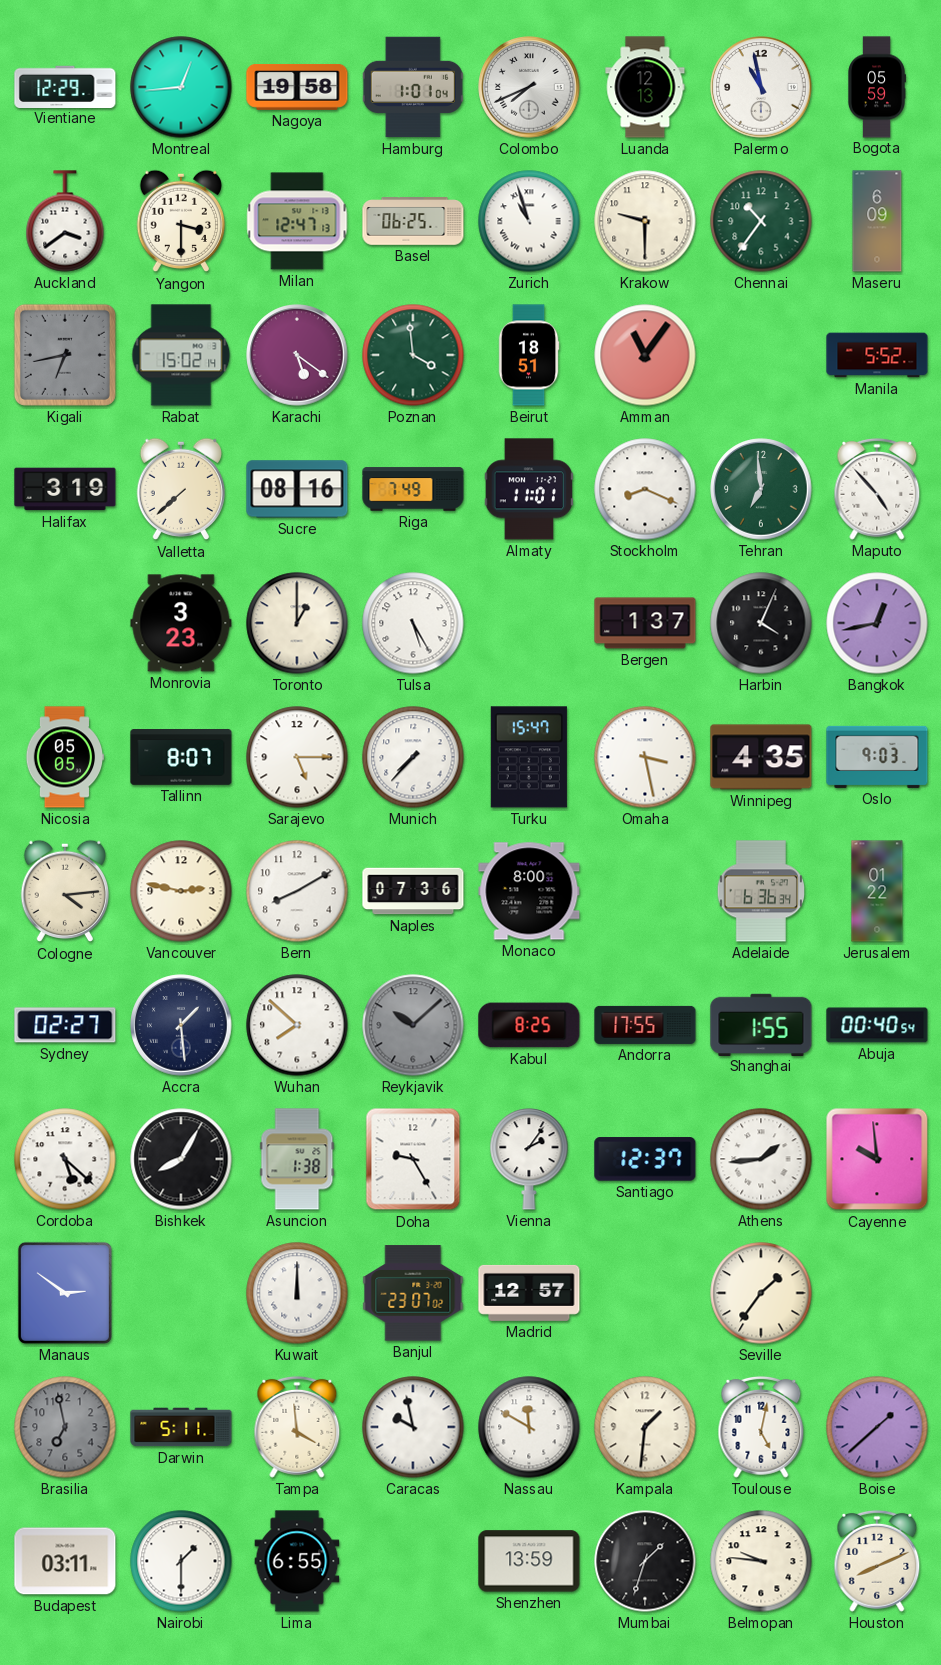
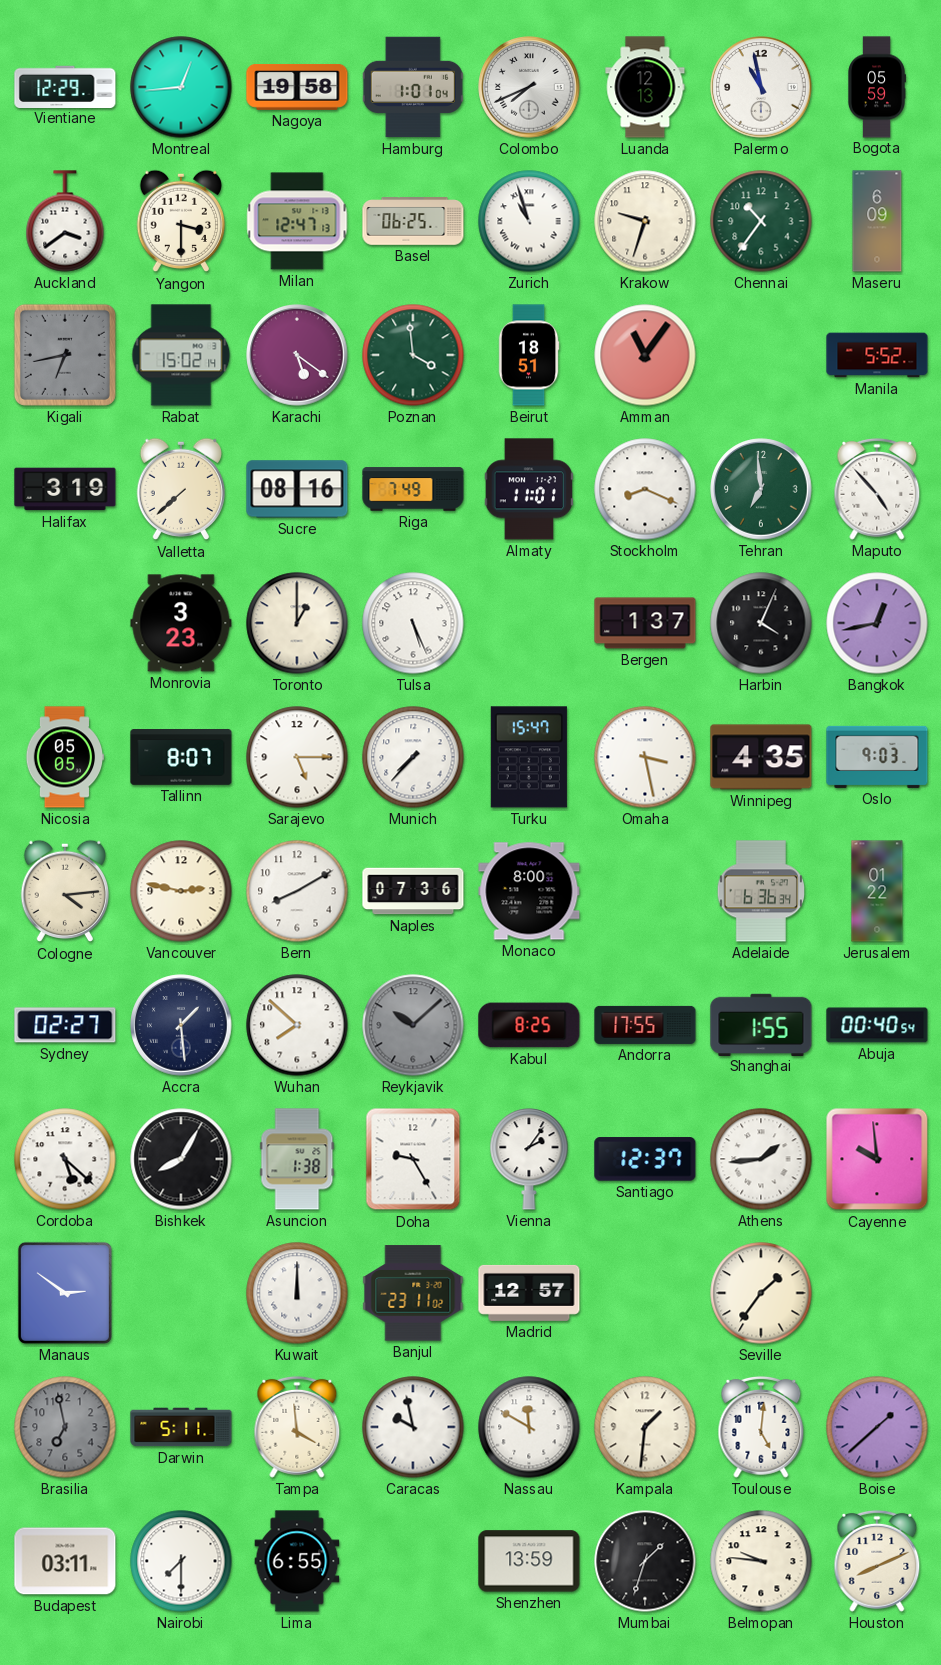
Krakow: 9:30 -> 9:33
Tulsa: 5:25 -> 5:26
Banjul: 23:07 -> 23:11
Toulouse: 5:02 -> 5:01
Nairobi: 1:30 -> 7:30
